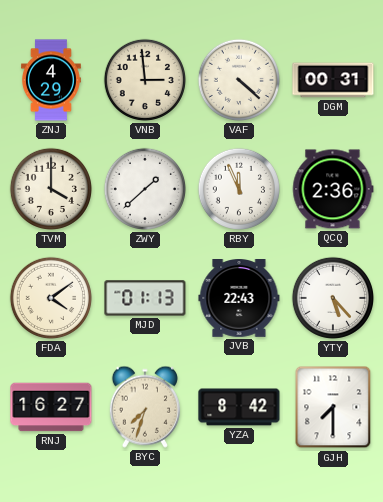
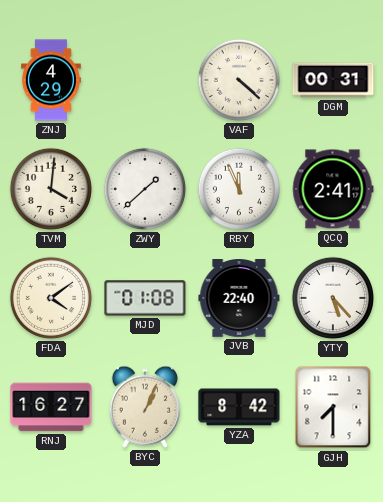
VNB: 2:59 -> none
TVM: 4:00 -> 4:01
QCQ: 2:36 -> 2:41
MJD: 01:13 -> 01:08
JVB: 22:43 -> 22:40
BYC: 7:33 -> 1:04
